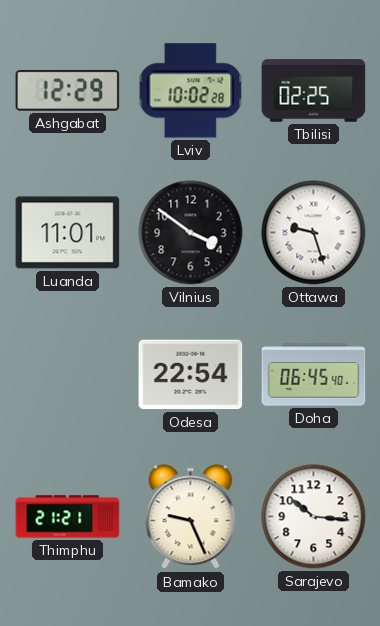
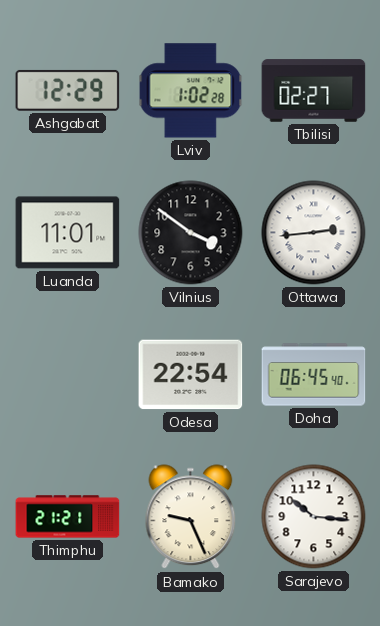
Lviv: 10:02 -> 1:02
Tbilisi: 02:25 -> 02:27
Ottawa: 9:27 -> 2:44
